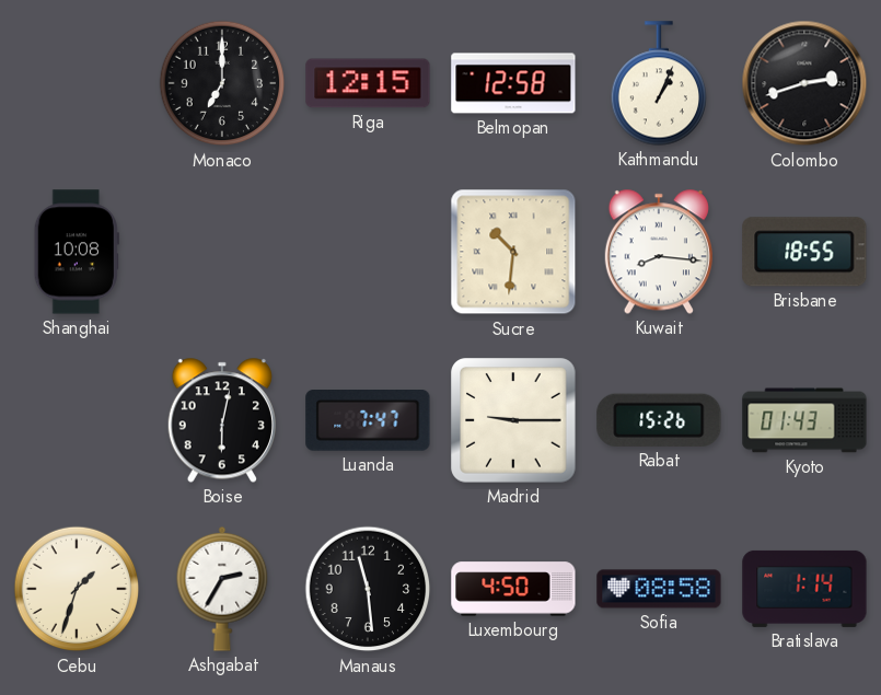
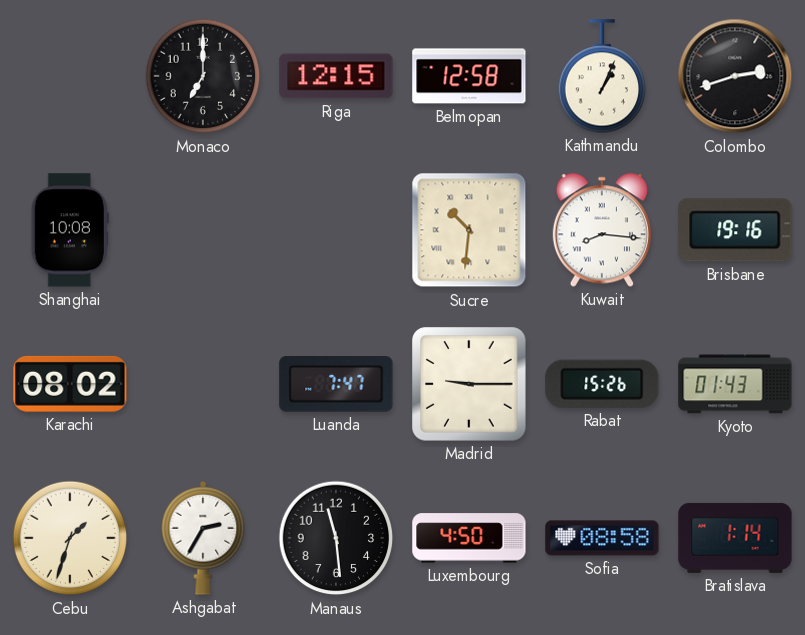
Brisbane: 18:55 -> 19:16
Karachi: none -> 08:02
Boise: 6:02 -> none
